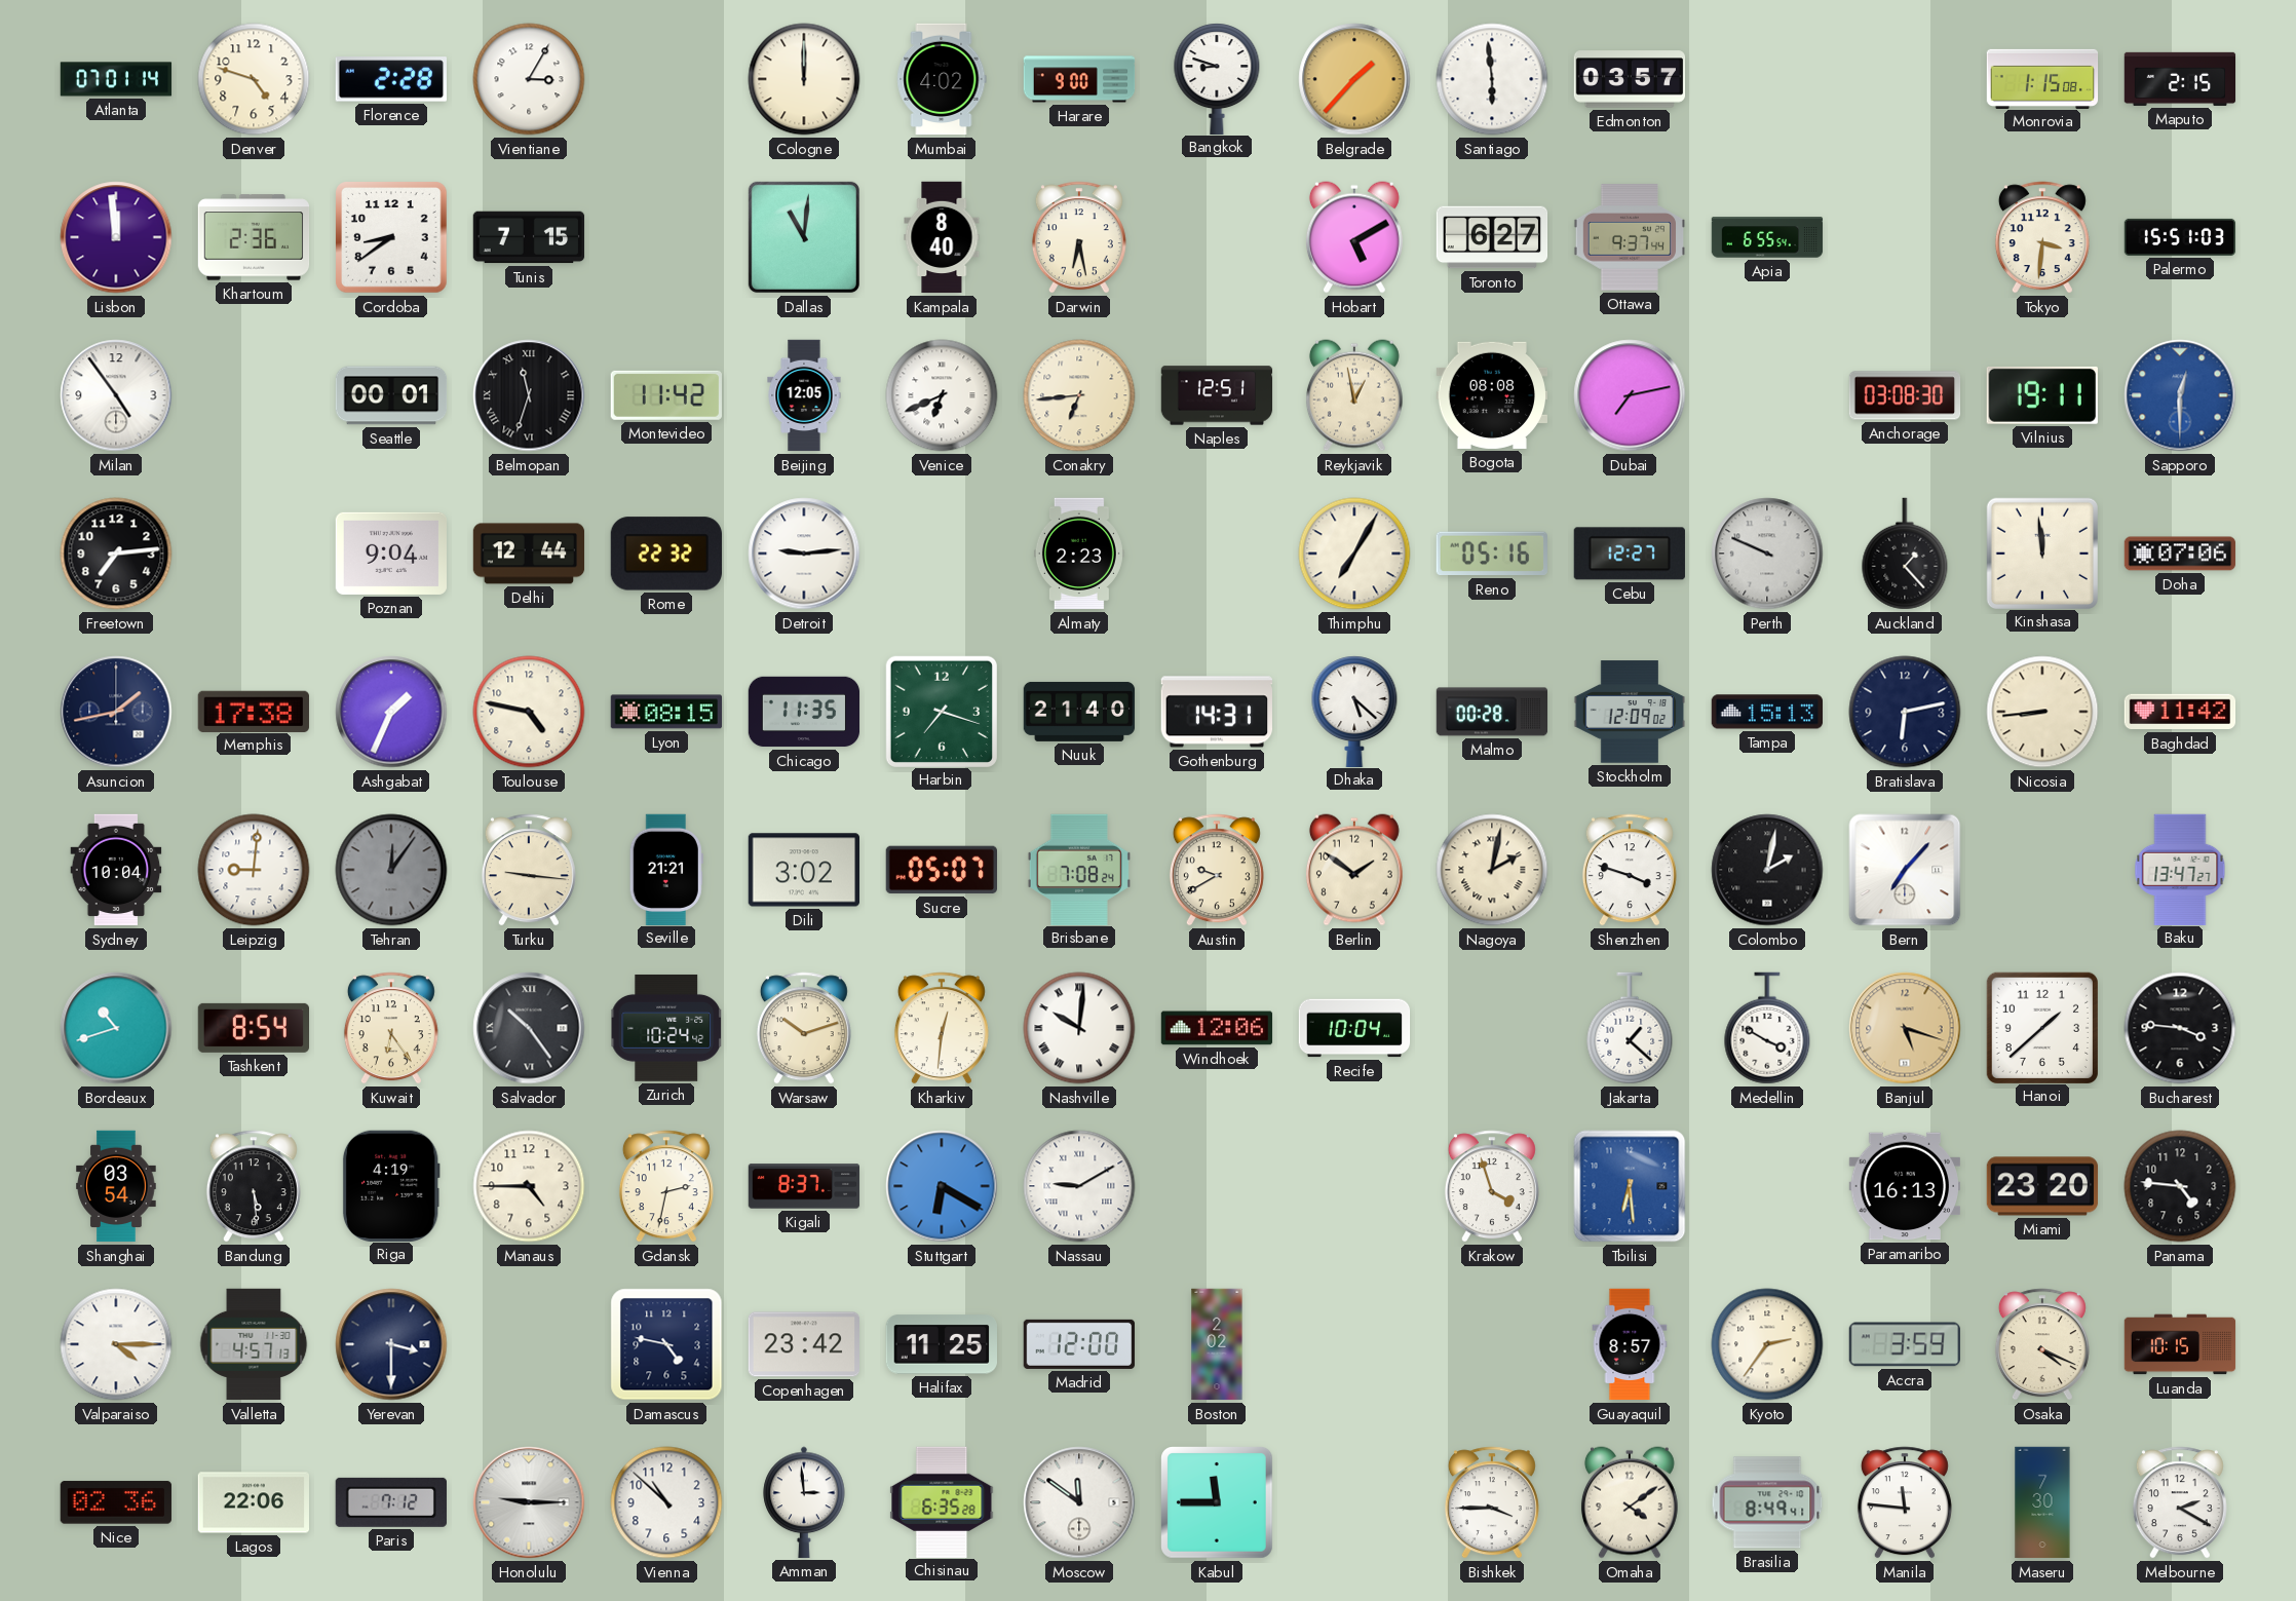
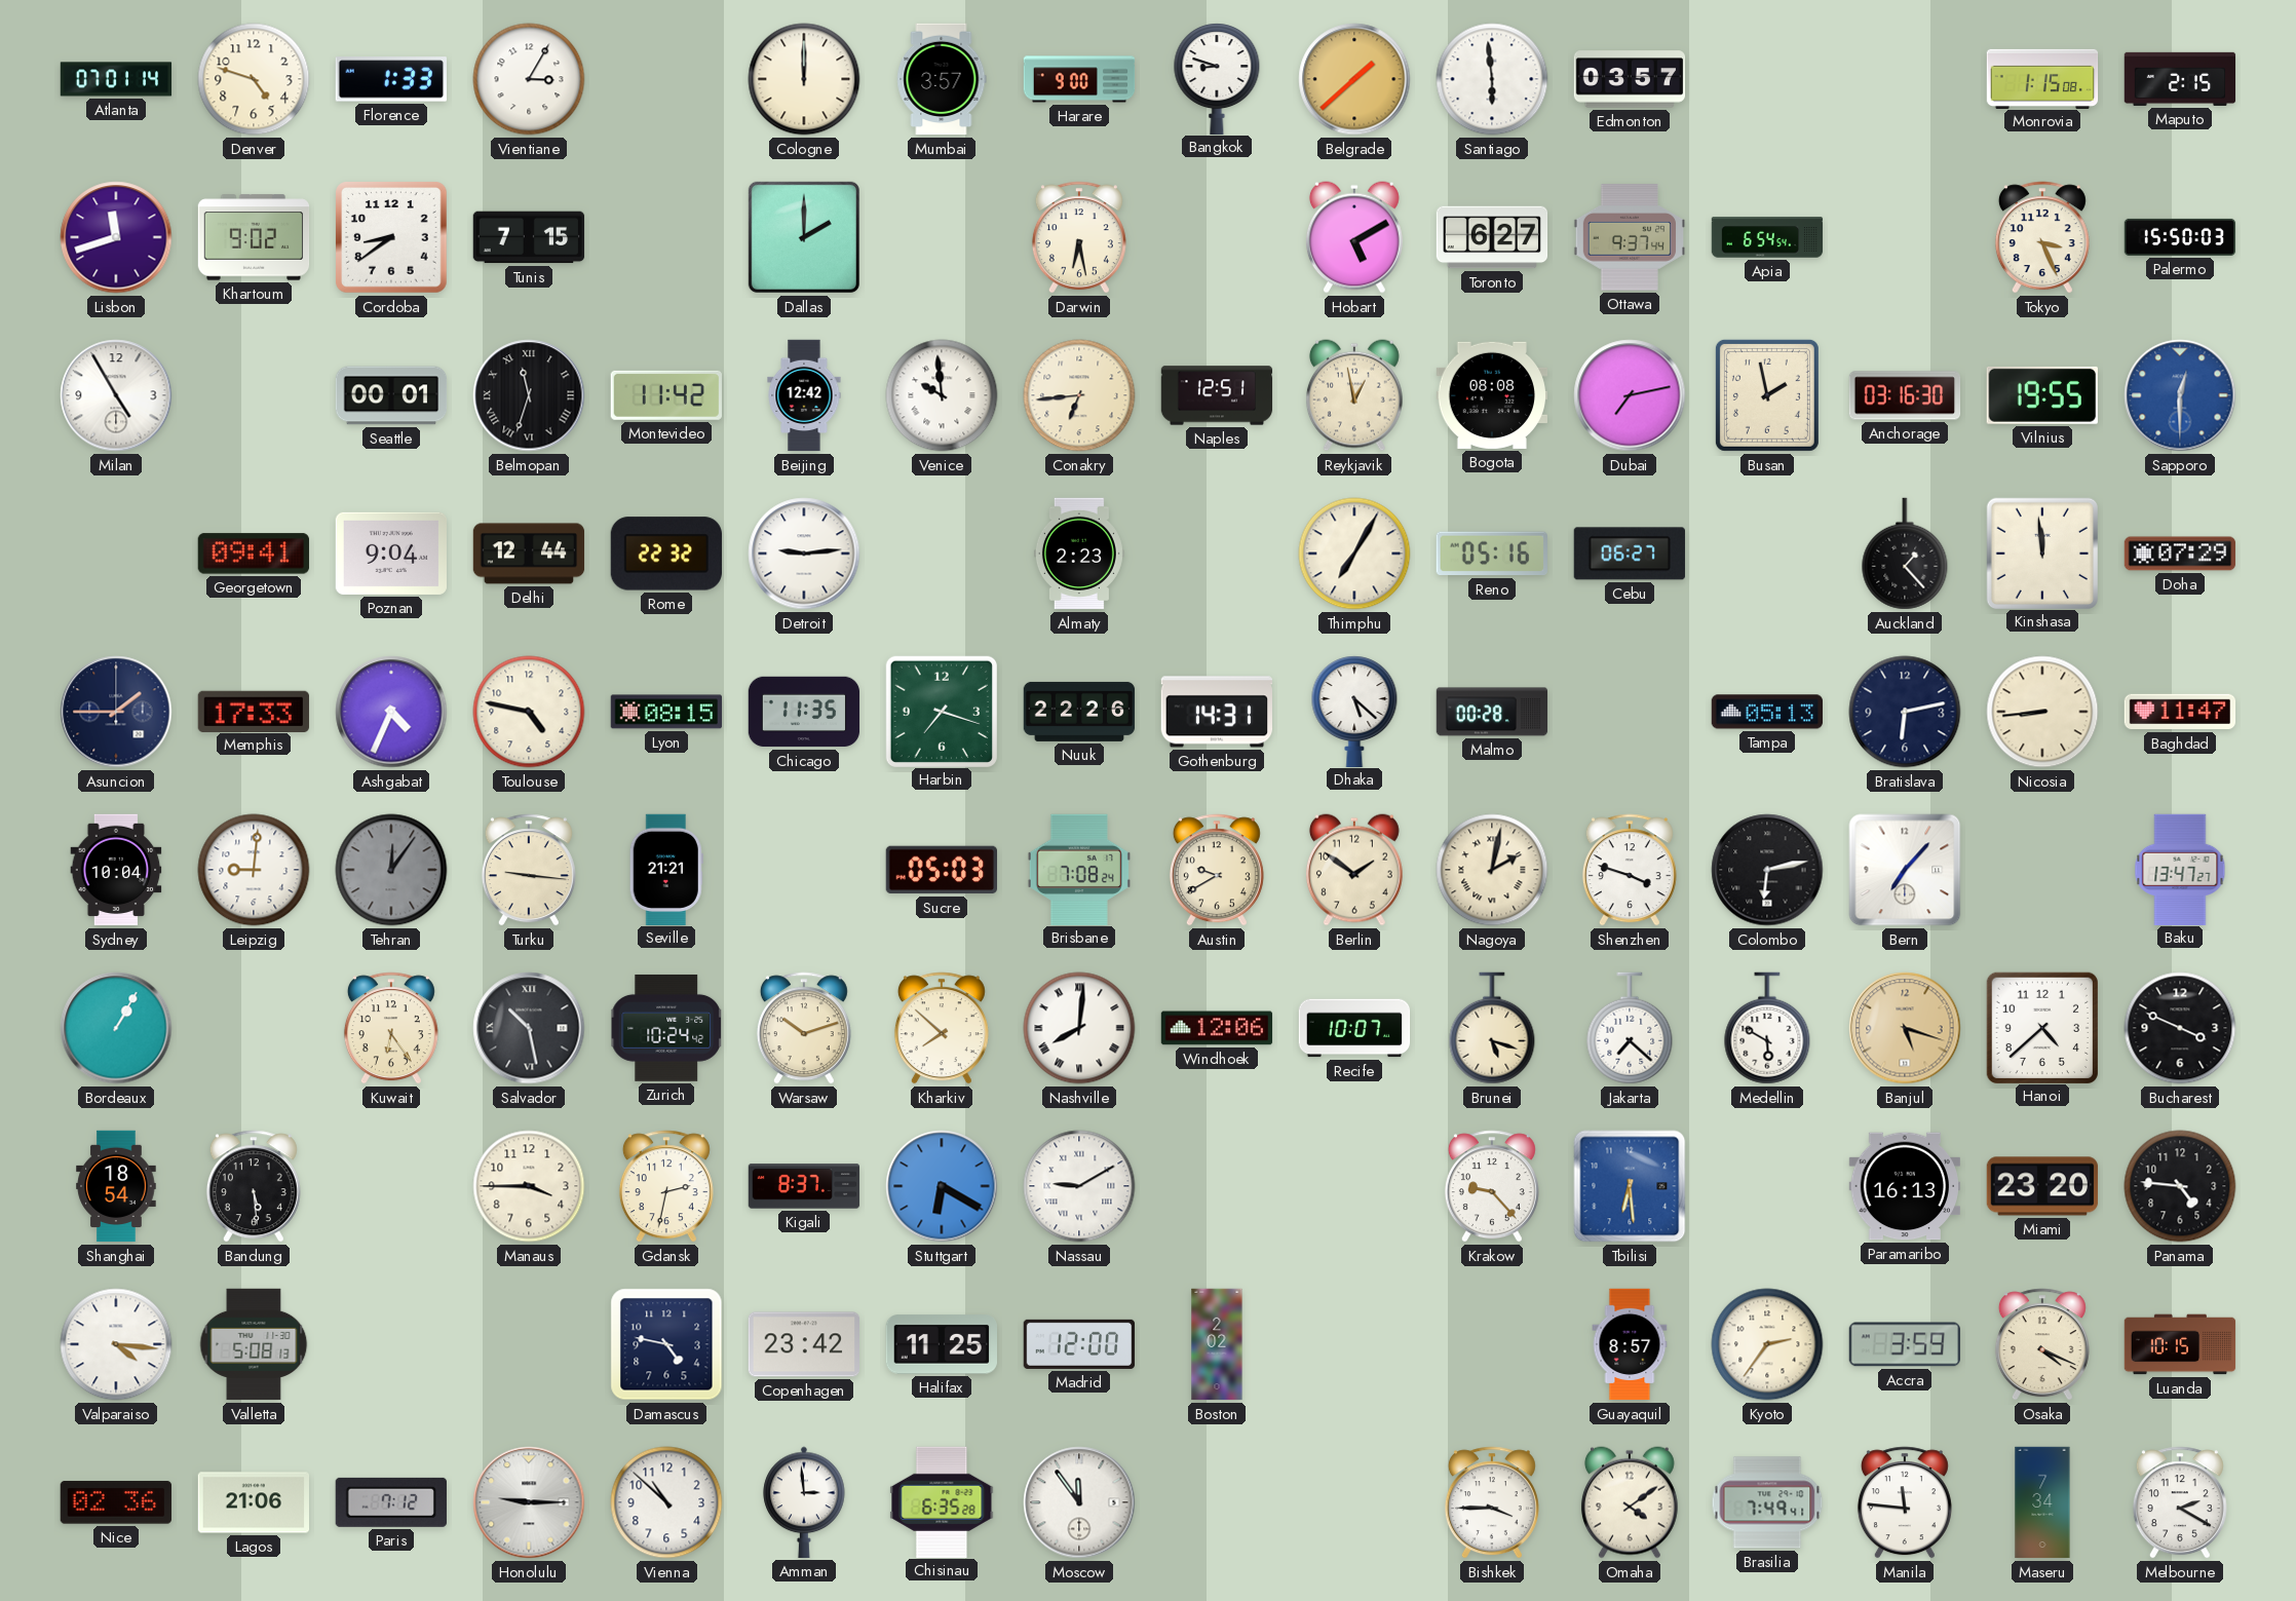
Florence: 2:28 -> 1:33
Mumbai: 4:02 -> 3:57
Belgrade: 1:37 -> 1:38
Lisbon: 11:59 -> 11:42
Khartoum: 2:36 -> 9:02
Dallas: 11:01 -> 2:00
Kampala: 8:40 -> none
Apia: 6:55 -> 6:54
Tokyo: 3:31 -> 3:26
Palermo: 15:51 -> 15:50
Milan: 4:54 -> 4:55
Beijing: 12:05 -> 12:42
Venice: 6:41 -> 9:59
Busan: none -> 1:58
Anchorage: 03:08 -> 03:16
Vilnius: 19:11 -> 19:55
Freetown: 7:14 -> none
Georgetown: none -> 09:41
Cebu: 12:27 -> 06:27
Perth: 9:49 -> none
Doha: 07:06 -> 07:29
Asuncion: 1:43 -> 1:45
Memphis: 17:38 -> 17:33
Ashgabat: 1:34 -> 4:34
Nuuk: 21:40 -> 22:26
Stockholm: 12:09 -> none
Tampa: 15:13 -> 05:13
Baghdad: 11:42 -> 11:47
Dili: 3:02 -> none
Sucre: 05:07 -> 05:03
Colombo: 2:02 -> 6:13
Bordeaux: 10:42 -> 1:05
Tashkent: 8:54 -> none
Salvador: 10:24 -> 10:28
Kharkiv: 12:31 -> 7:52
Nashville: 10:01 -> 8:01
Recife: 10:04 -> 10:07
Brunei: none -> 5:18
Jakarta: 1:22 -> 7:22
Medellin: 3:50 -> 5:50
Hanoi: 1:38 -> 4:38
Bucharest: 3:46 -> 3:49
Shanghai: 03:54 -> 18:54
Riga: 4:19 -> none
Manaus: 4:45 -> 3:45
Krakow: 3:57 -> 9:23
Valparaiso: 4:15 -> 4:16
Valletta: 4:57 -> 5:08
Yerevan: 3:30 -> none
Lagos: 22:06 -> 21:06
Moscow: 11:51 -> 11:54
Kabul: 11:45 -> none
Brasilia: 8:49 -> 7:49
Maseru: 7:30 -> 7:34
